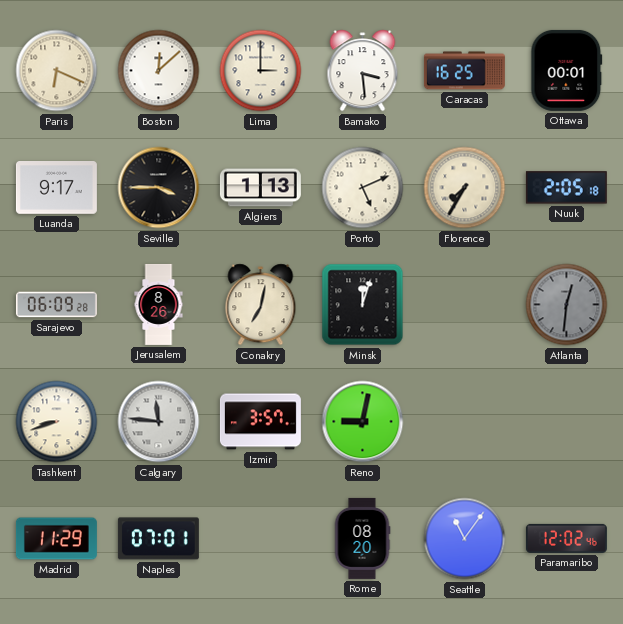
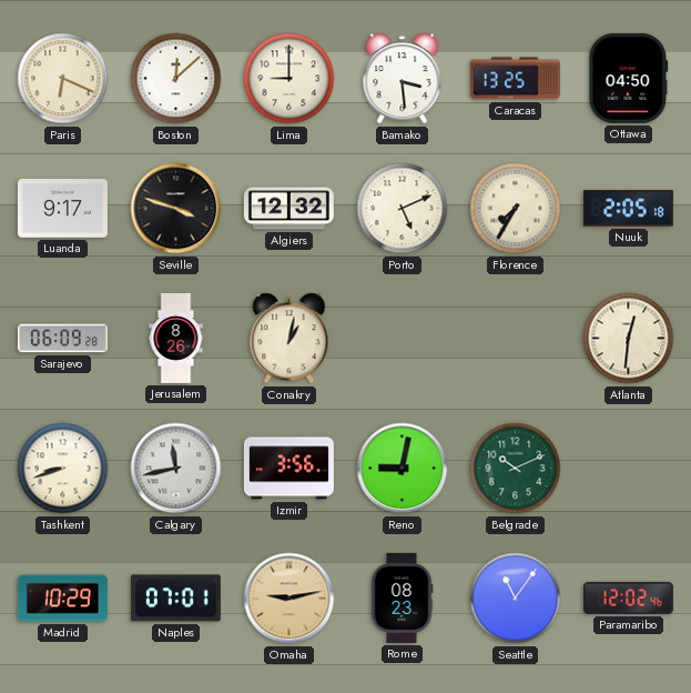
Lima: 3:00 -> 9:00
Caracas: 16:25 -> 13:25
Ottawa: 00:01 -> 04:50
Seville: 3:45 -> 3:48
Algiers: 1:13 -> 12:32
Conakry: 7:02 -> 1:02
Minsk: 12:03 -> none
Atlanta dial: grey -> cream
Calgary: 11:46 -> 11:43
Izmir: 3:57 -> 3:56
Belgrade: none -> 10:11
Madrid: 11:29 -> 10:29
Omaha: none -> 9:13
Rome: 08:20 -> 08:23
